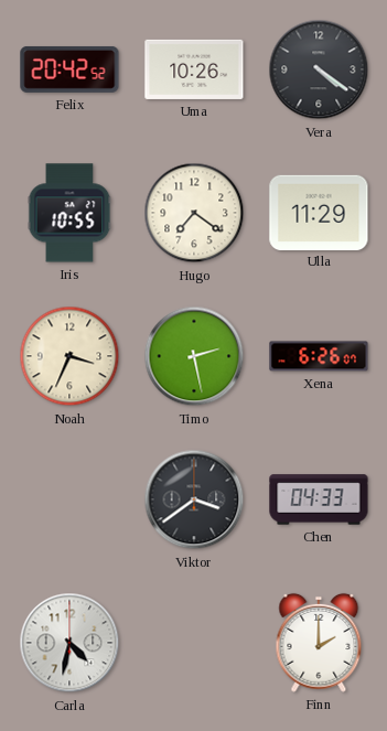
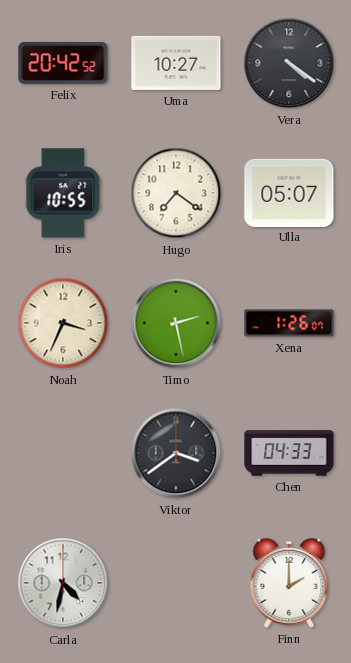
Uma: 10:26 -> 10:27
Ulla: 11:29 -> 05:07
Xena: 6:26 -> 1:26
